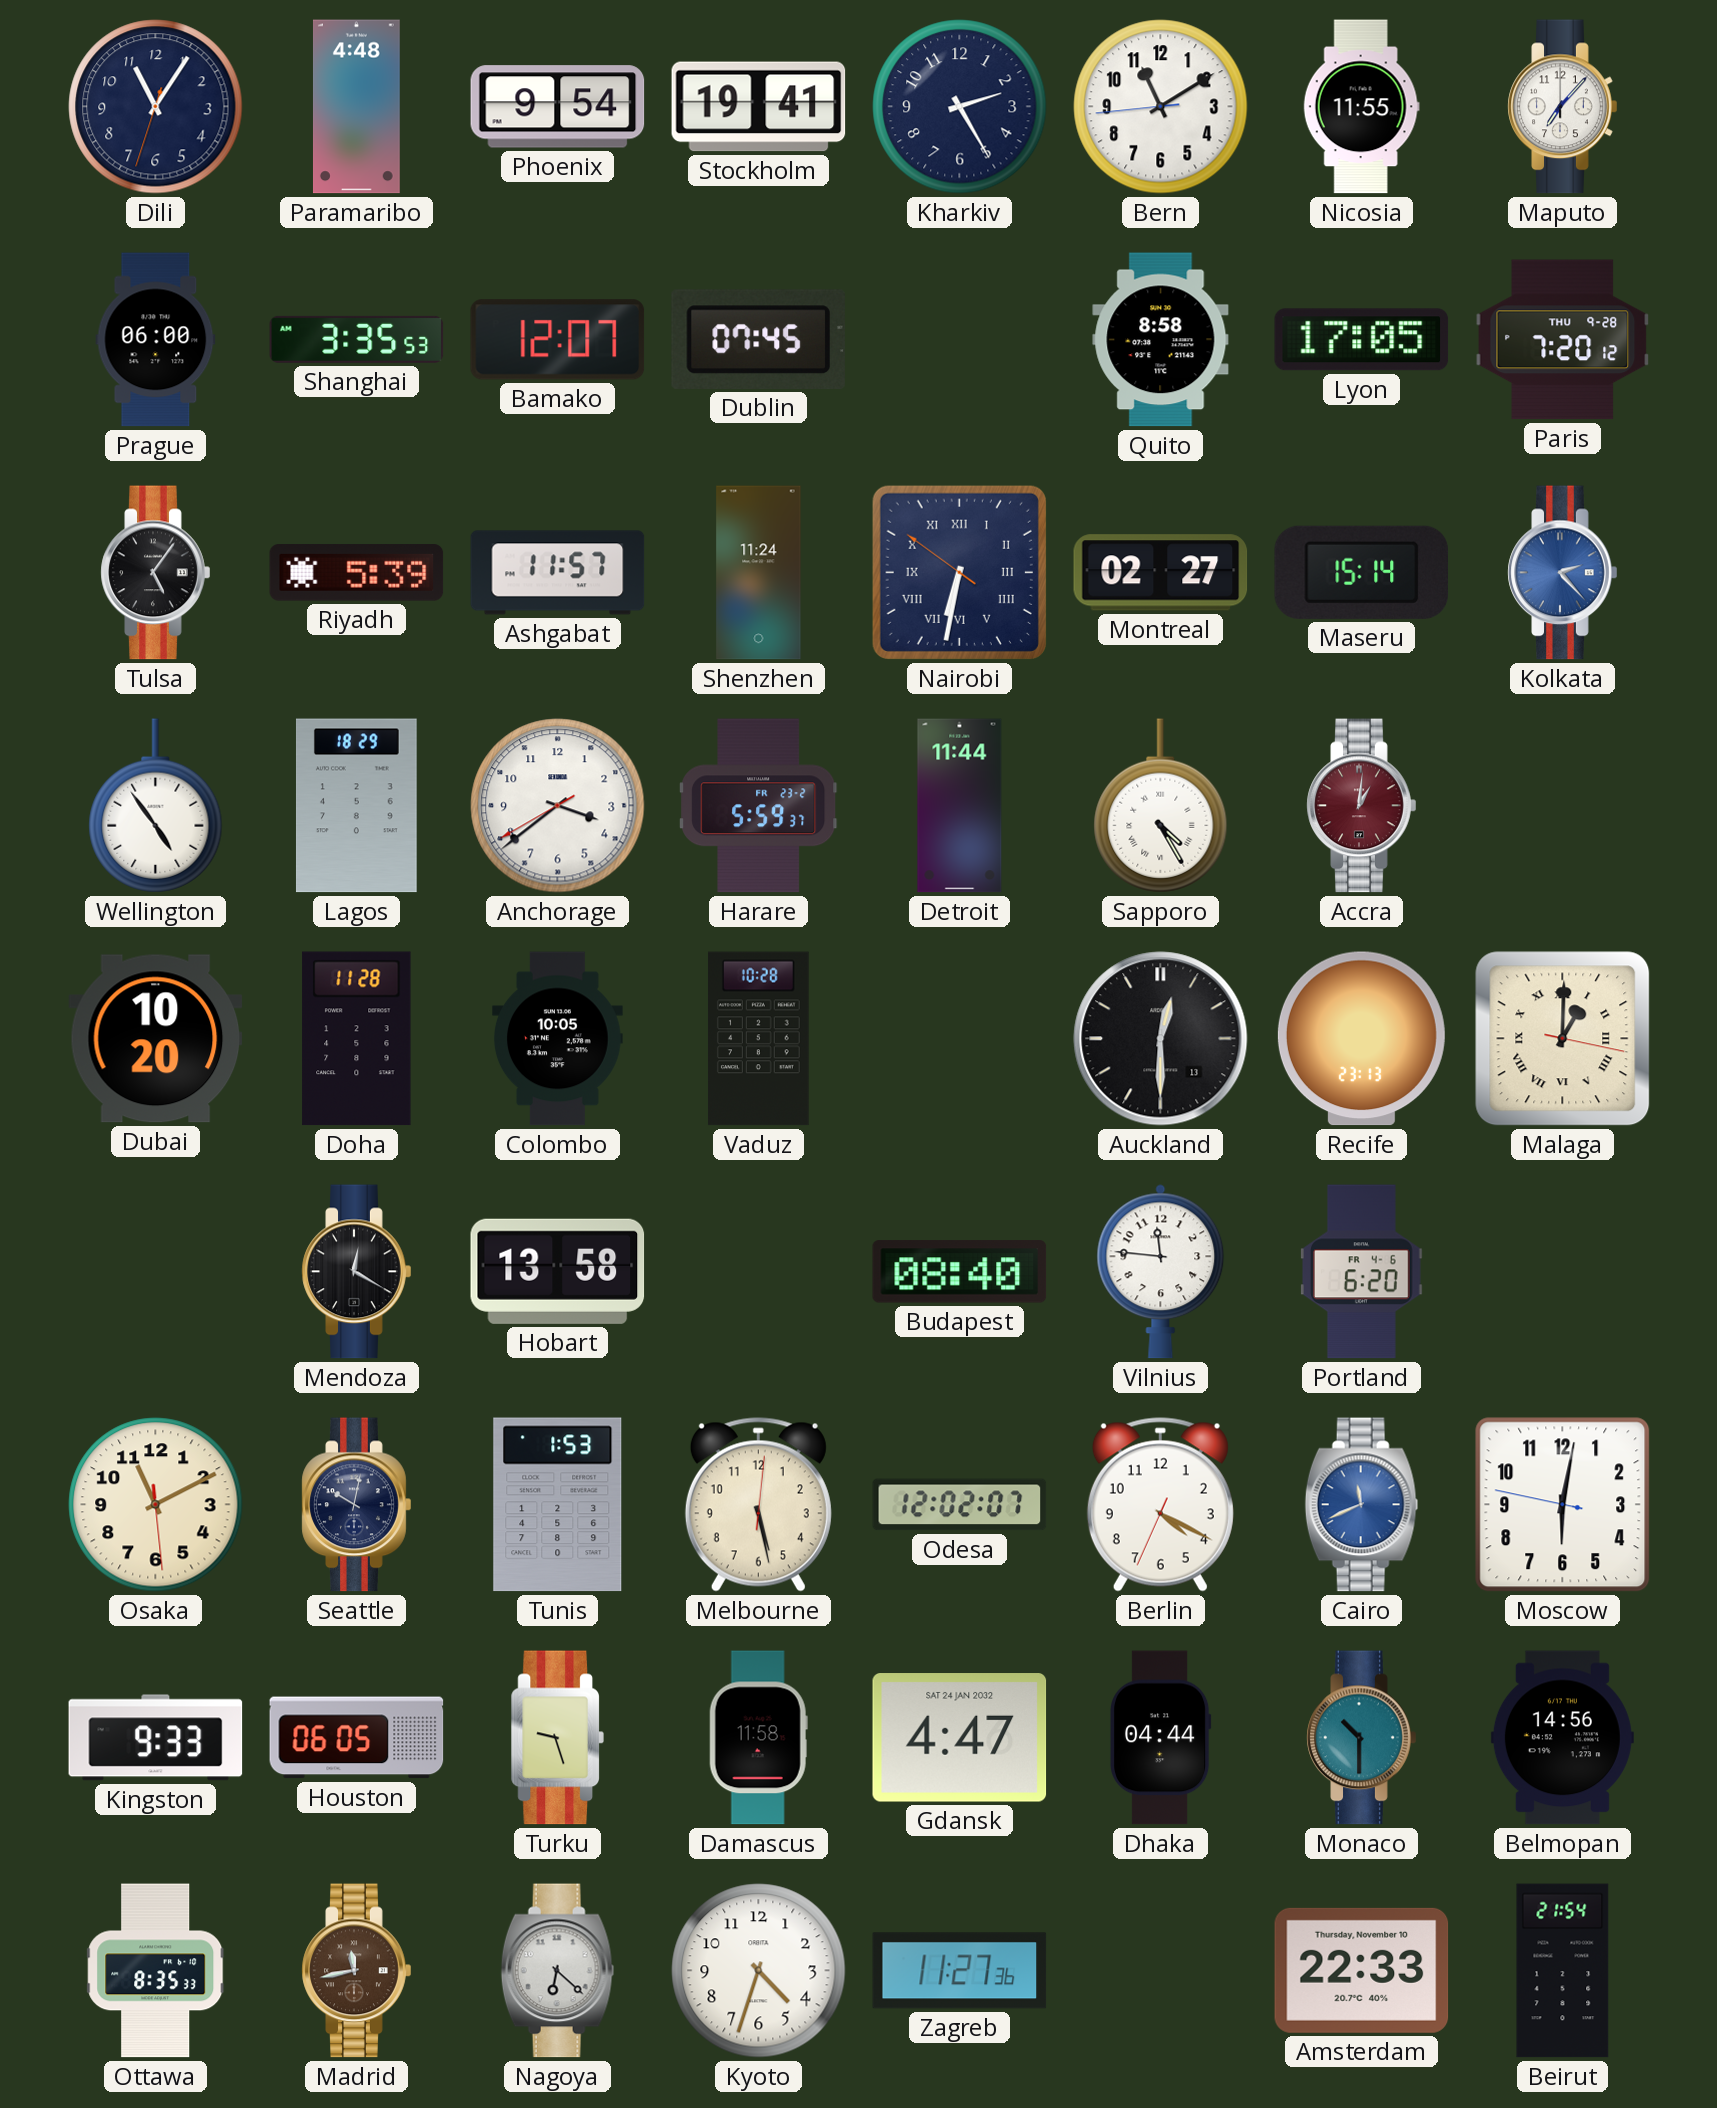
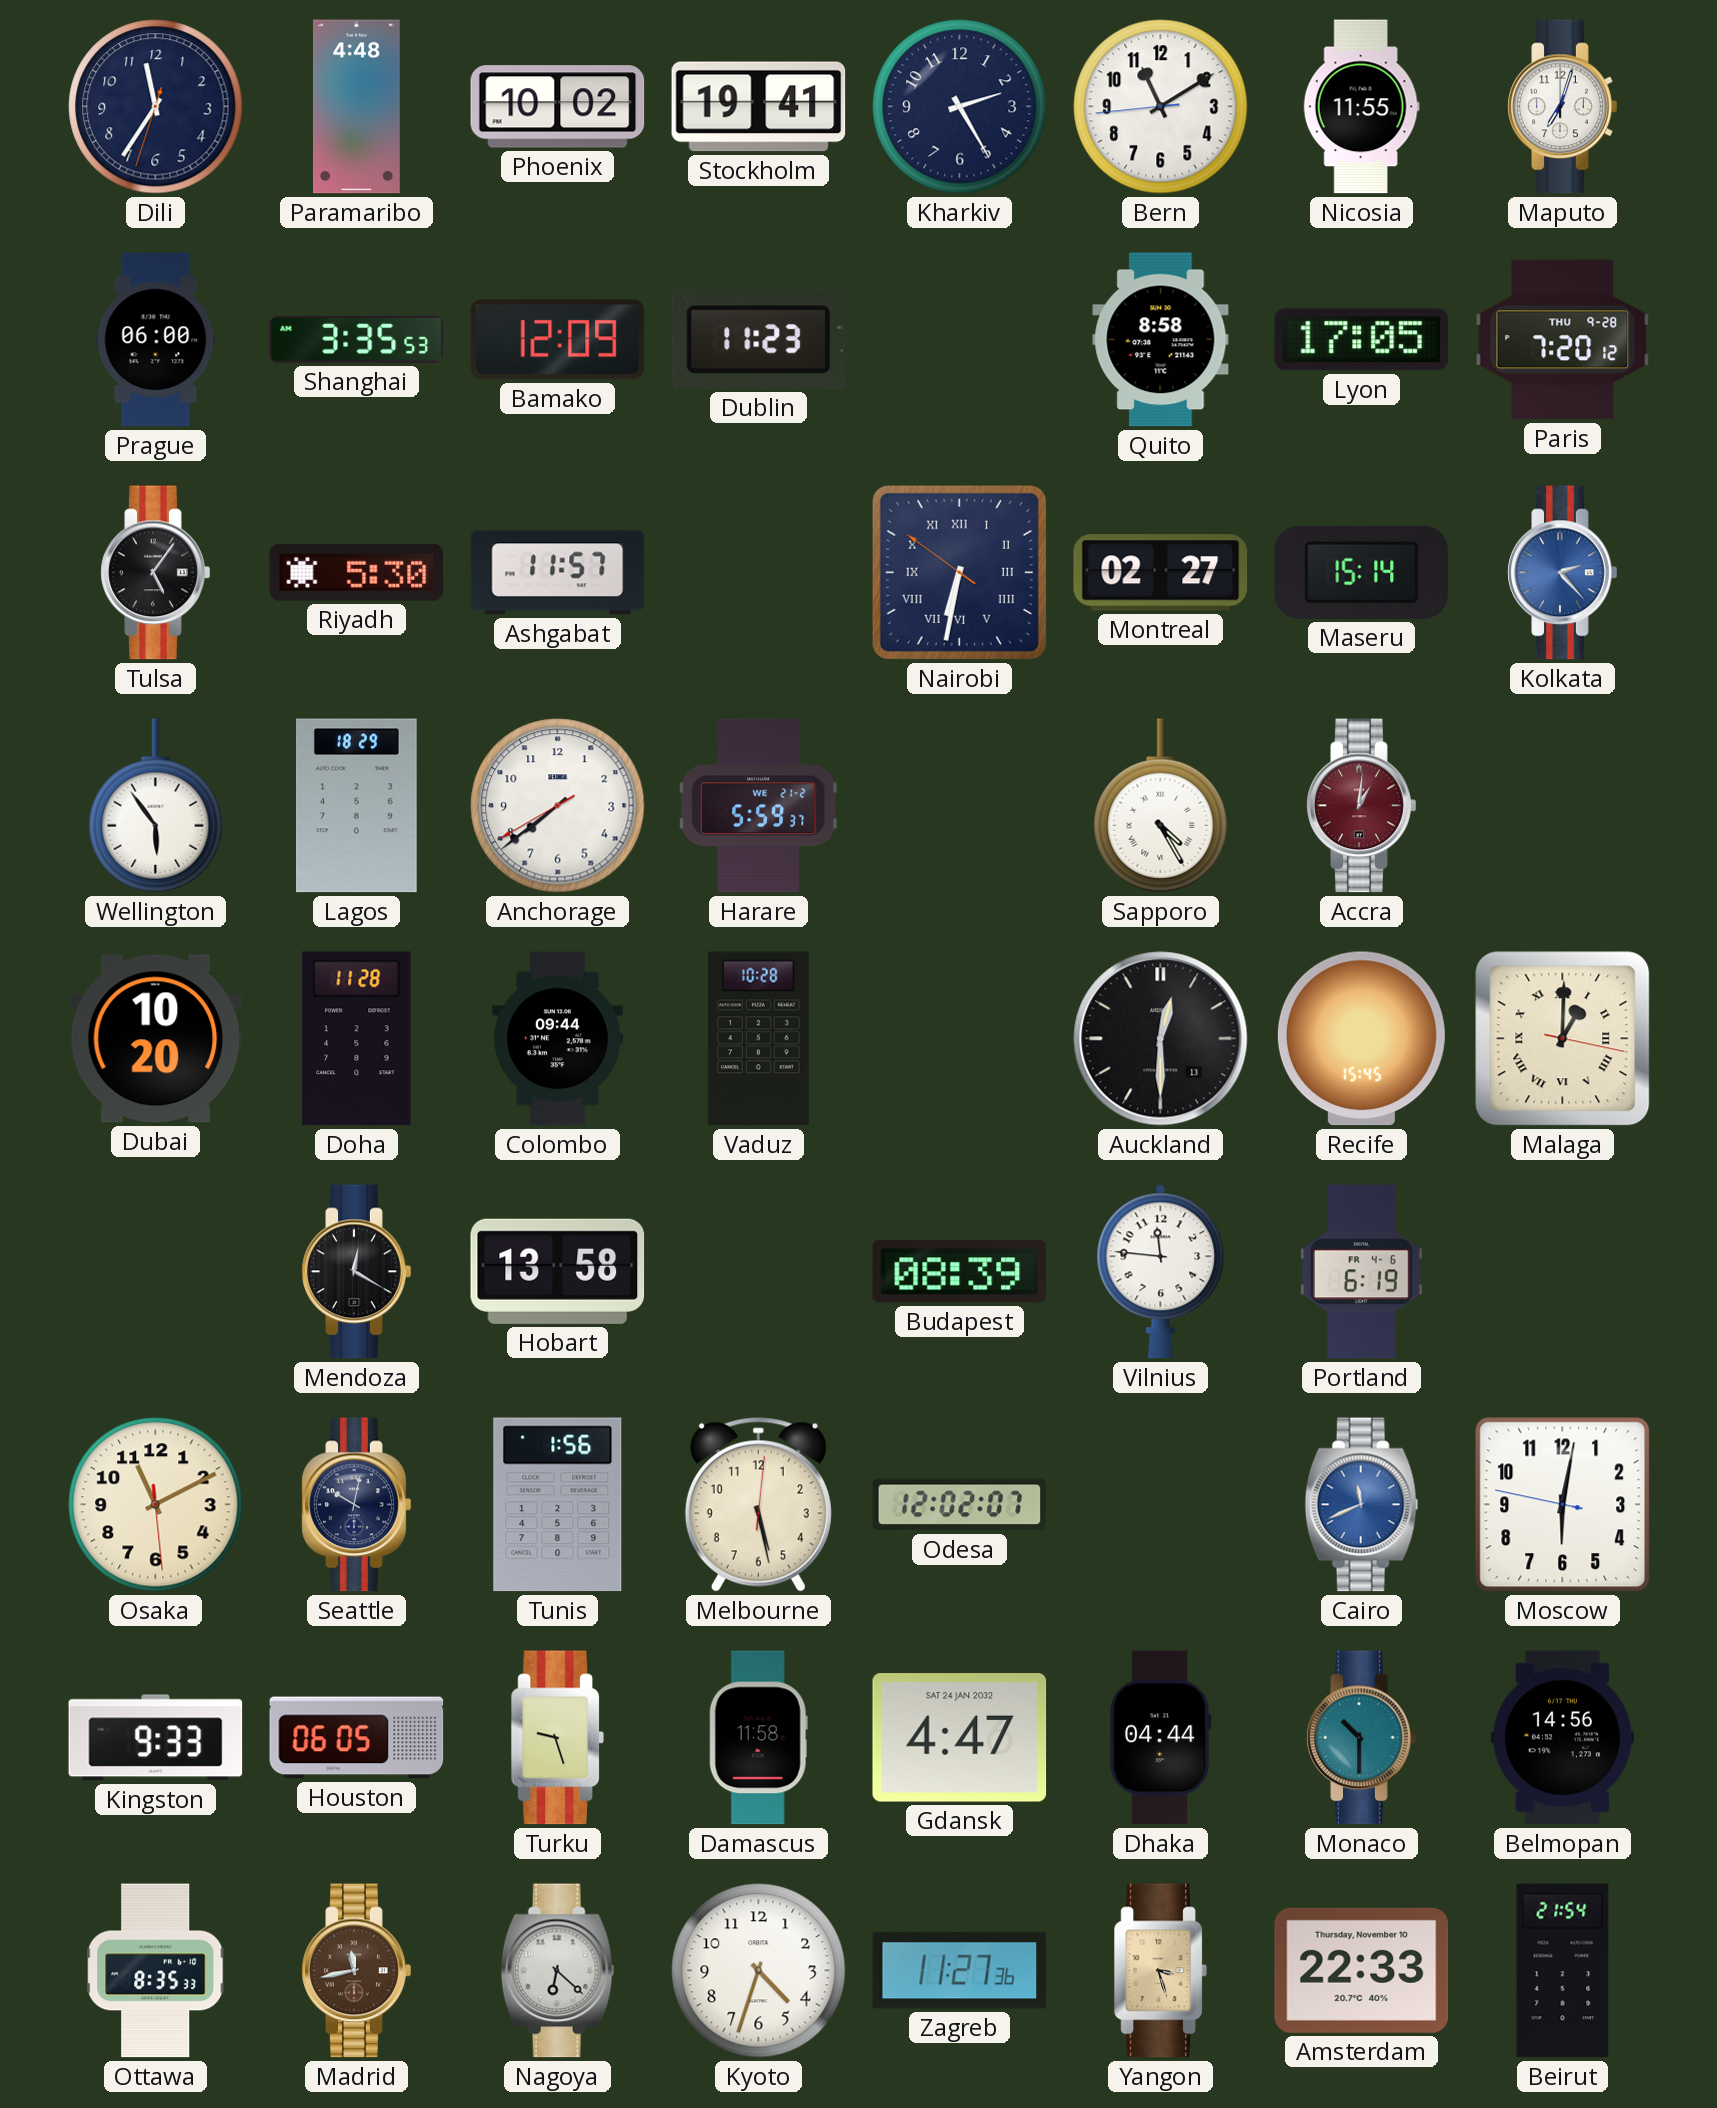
Dili: 11:05 -> 11:35
Phoenix: 9:54 -> 10:02
Maputo: 7:07 -> 7:03
Bamako: 12:07 -> 12:09
Dublin: 07:45 -> 11:23
Riyadh: 5:39 -> 5:30
Shenzhen: 11:24 -> none
Wellington: 4:54 -> 5:54
Anchorage: 3:38 -> 7:38
Harare date: FR 23-2 -> WE 21-2
Detroit: 11:44 -> none
Colombo: 10:05 -> 09:44
Recife: 23:13 -> 15:45
Budapest: 08:40 -> 08:39
Portland: 6:20 -> 6:19
Tunis: 1:53 -> 1:56
Berlin: 4:19 -> none
Yangon: none -> 3:27
